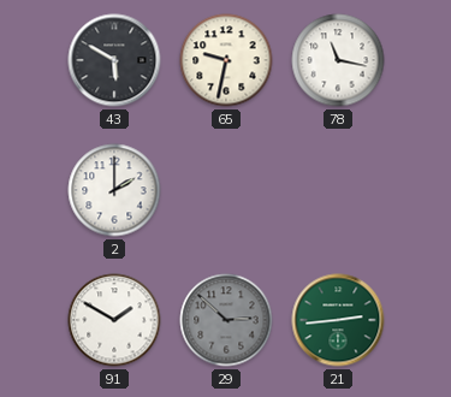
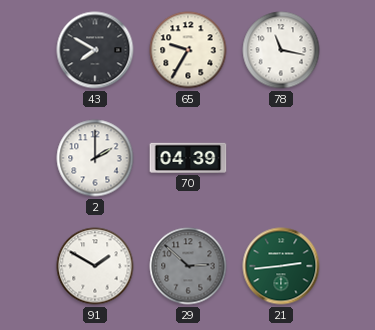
43: 5:50 -> 7:50
65: 9:32 -> 9:35
70: none -> 04:39
